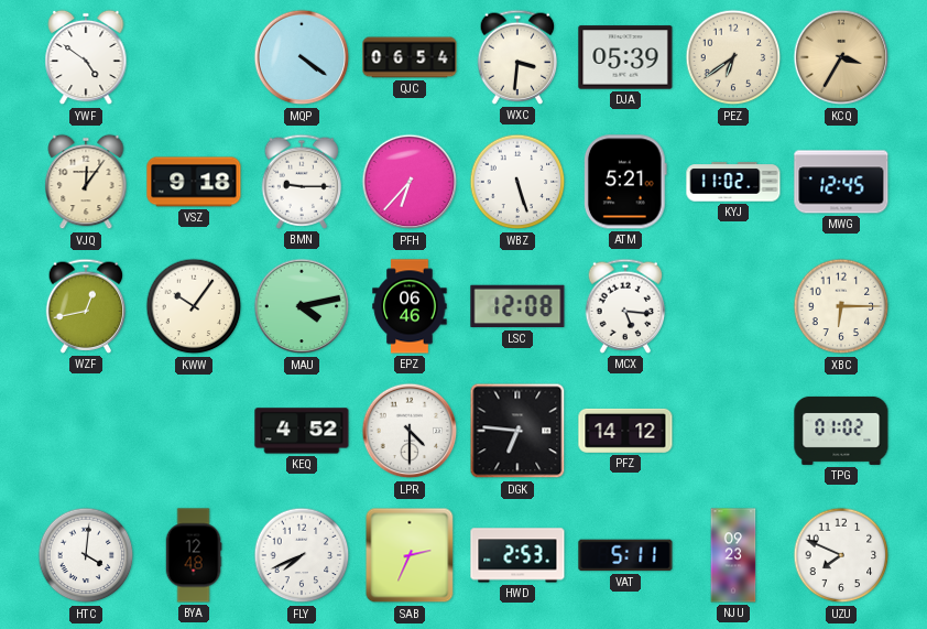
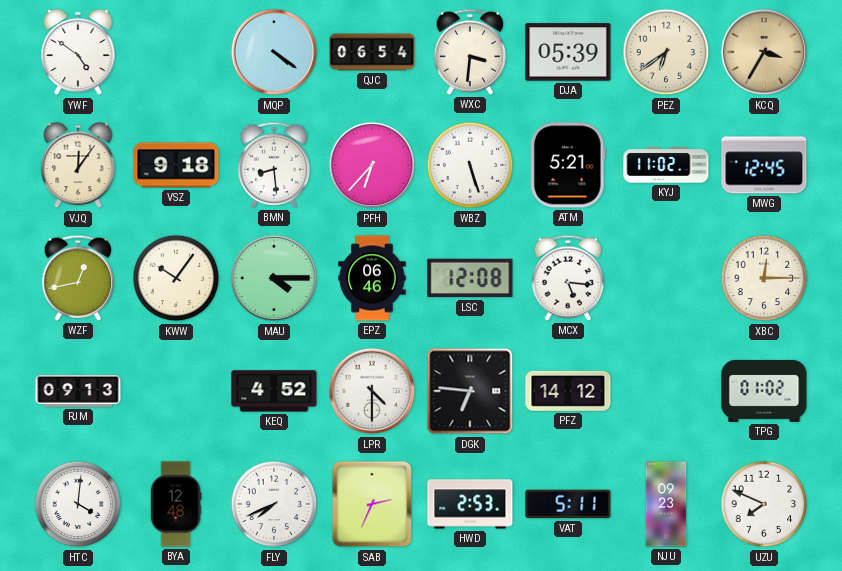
BMN: 9:15 -> 8:29
MAU: 4:13 -> 4:15
XBC: 6:15 -> 12:15
RJM: none -> 09:13
